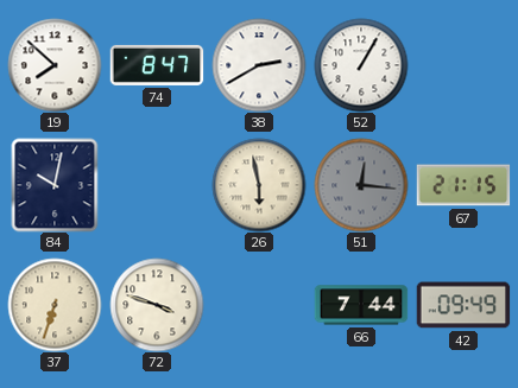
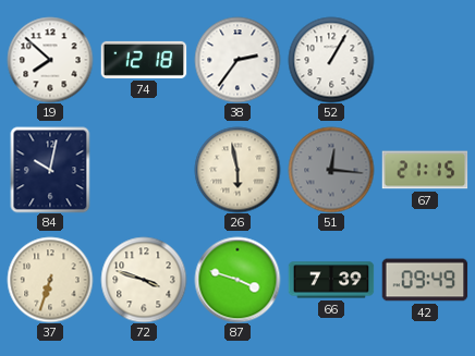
74: 8:47 -> 12:18
38: 2:40 -> 2:36
87: none -> 3:48
66: 7:44 -> 7:39
